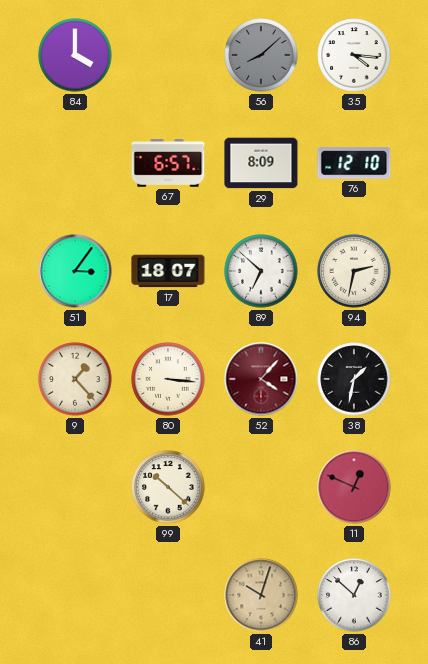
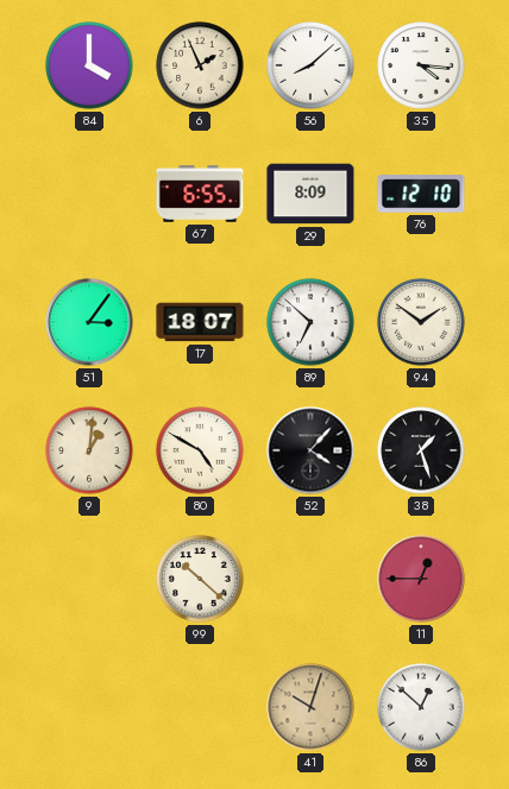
6: none -> 1:56
56 dial: grey -> white
67: 6:57 -> 6:55
94: 2:32 -> 1:51
9: 1:23 -> 1:01
80: 3:16 -> 4:50
52 dial: burgundy -> black
38: 1:32 -> 1:27
11: 12:49 -> 12:45
